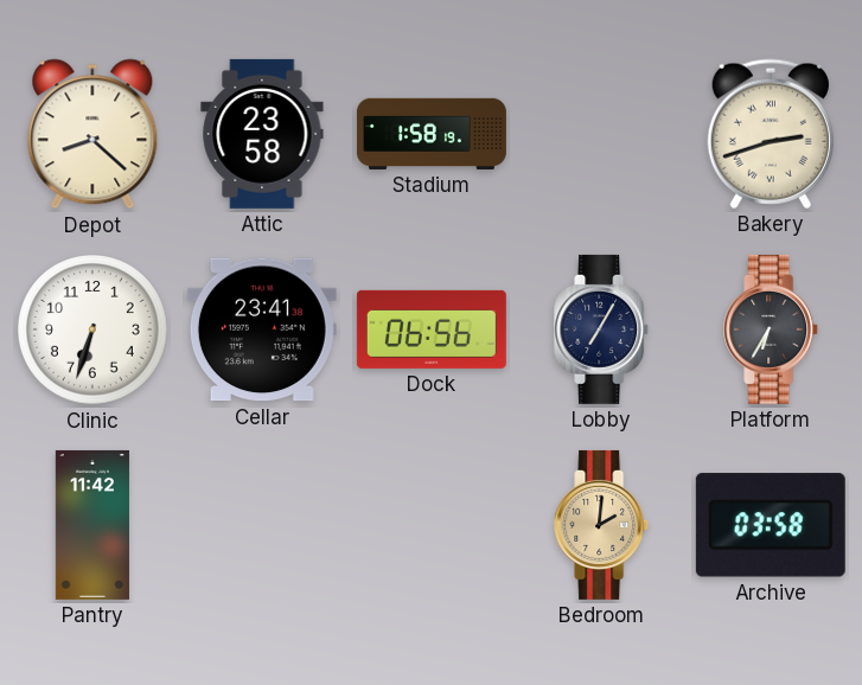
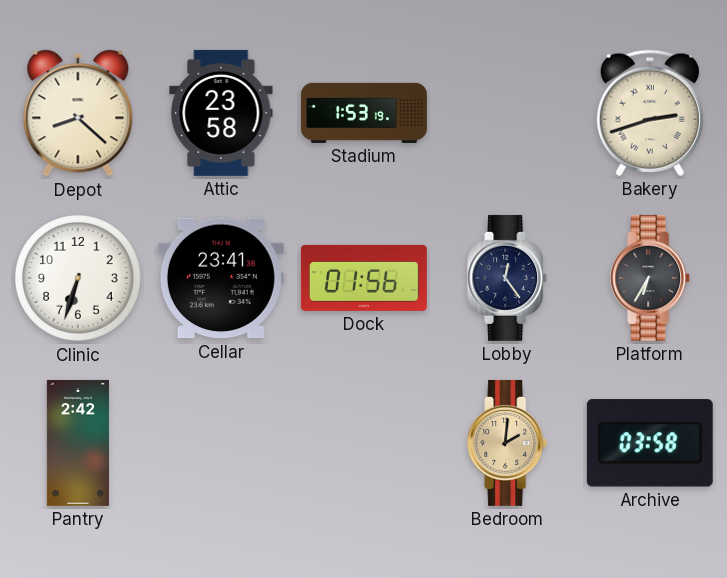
Stadium: 1:58 -> 1:53
Dock: 06:56 -> 01:56
Lobby: 7:05 -> 12:24
Pantry: 11:42 -> 2:42
